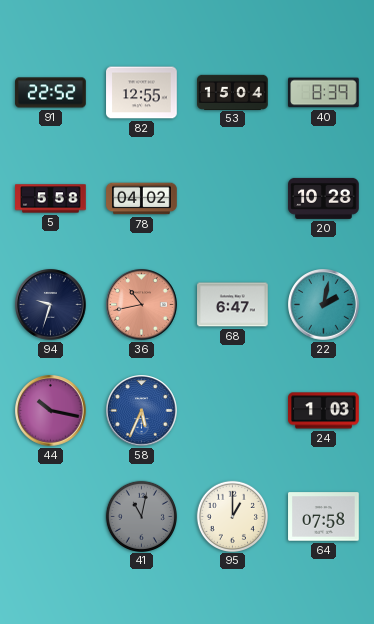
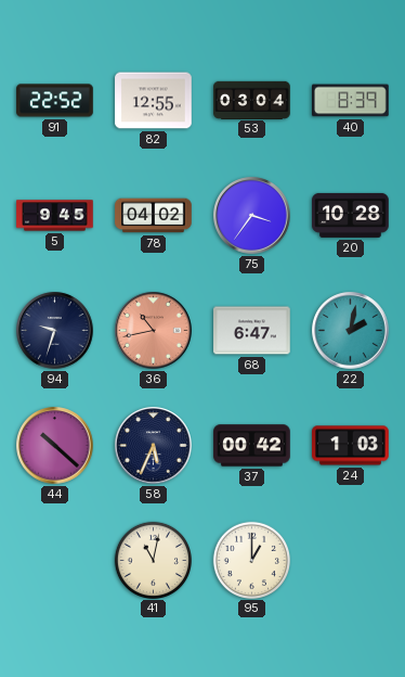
53: 15:04 -> 03:04
5: 5:58 -> 9:45
75: none -> 3:36
44: 10:17 -> 10:22
58 dial: blue -> navy
37: none -> 00:42
41 dial: grey -> cream
64: 07:58 -> none
